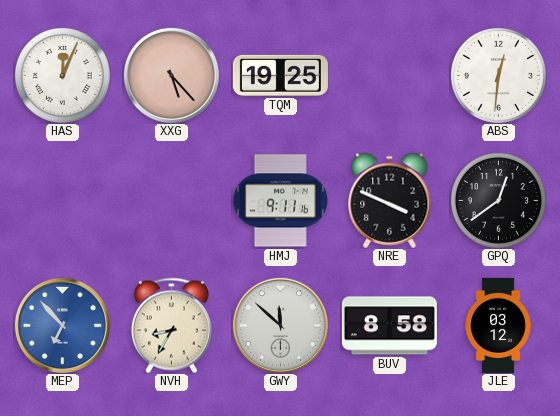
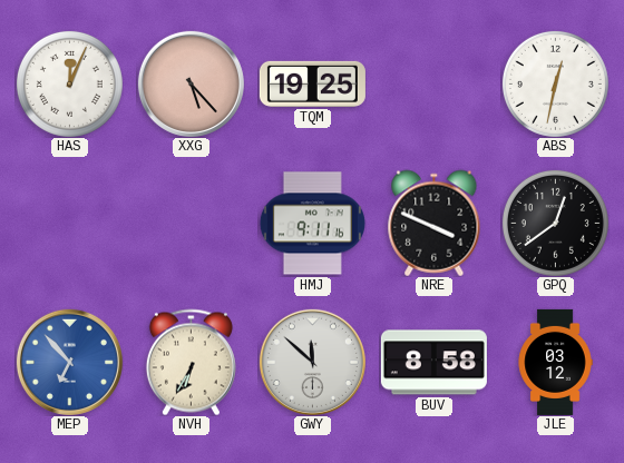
ABS: 12:31 -> 12:32
NVH: 8:35 -> 6:35
